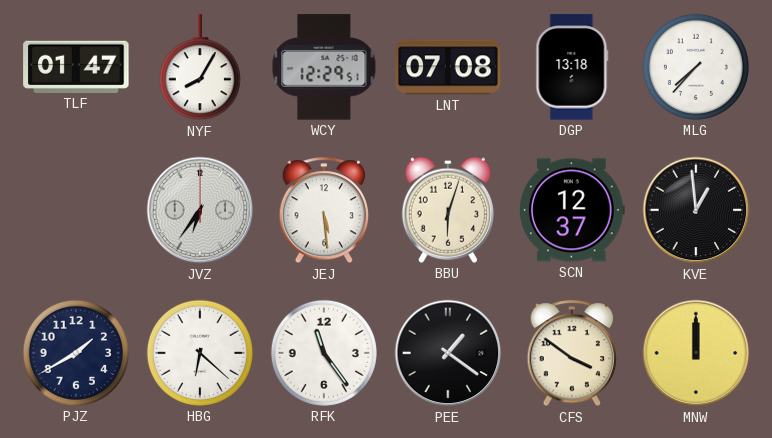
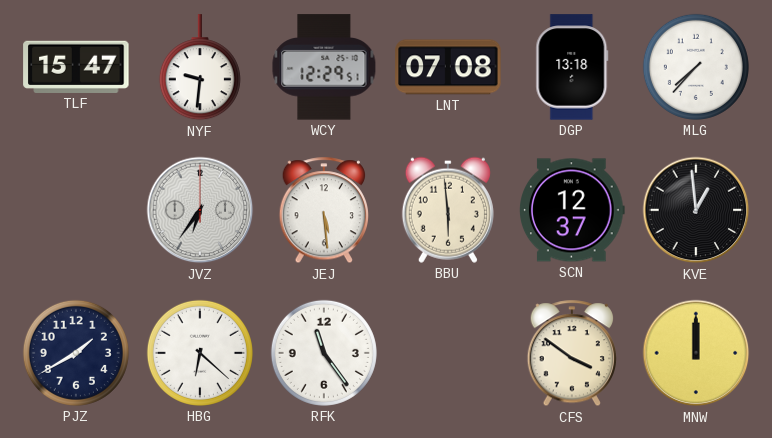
TLF: 01:47 -> 15:47
NYF: 8:05 -> 9:31
BBU: 6:03 -> 5:59
PEE: 1:21 -> none
